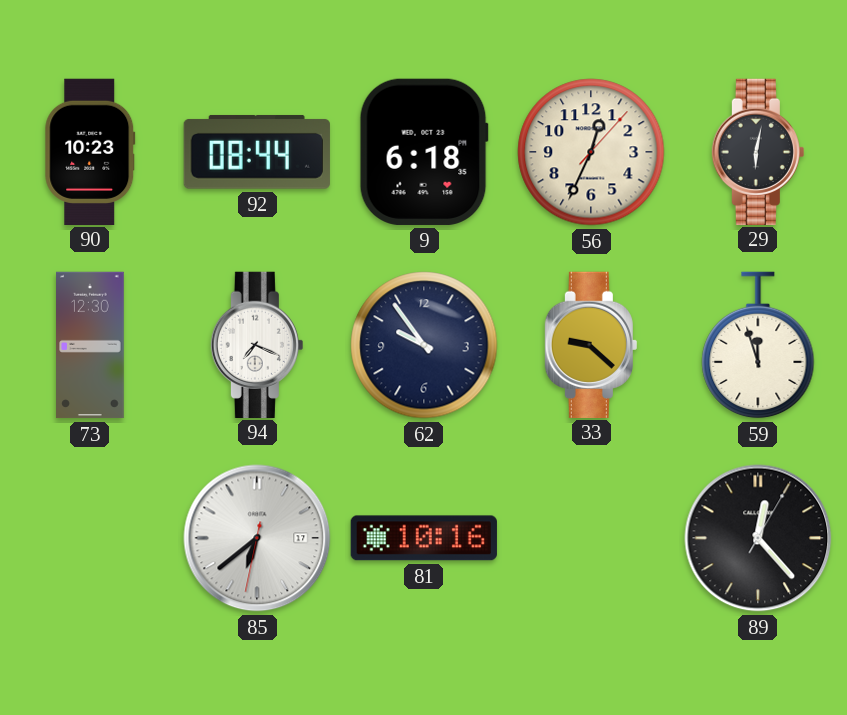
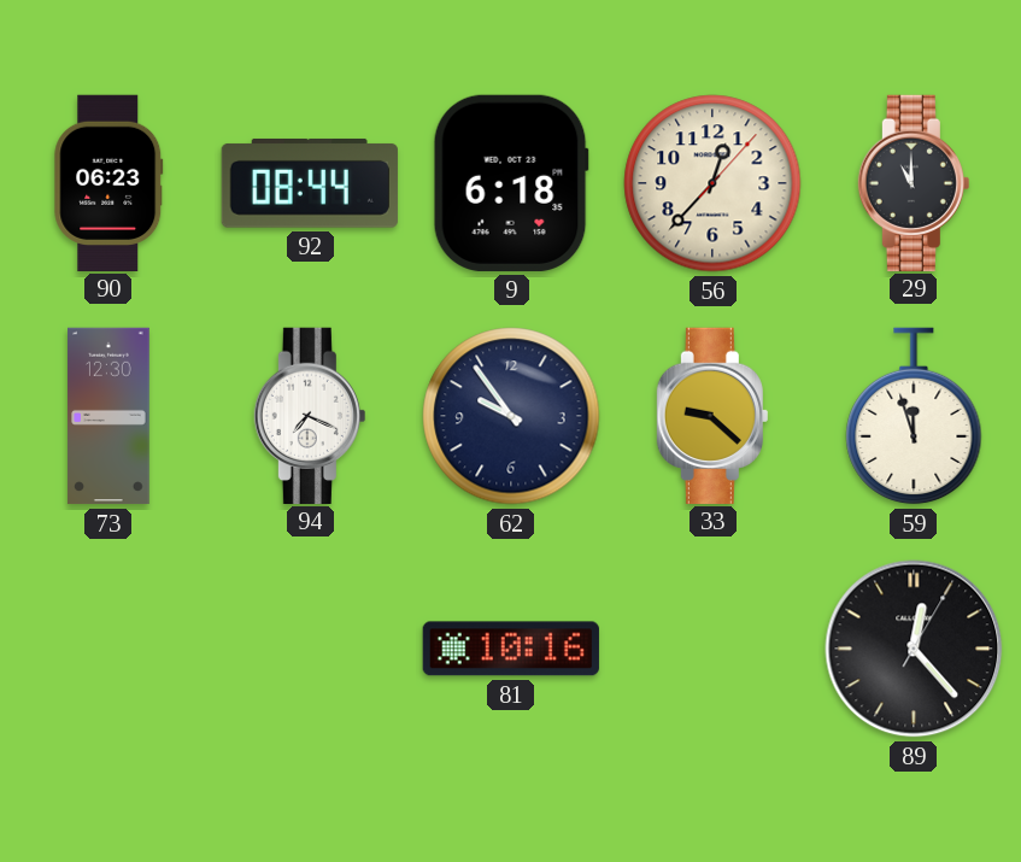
90: 10:23 -> 06:23
56: 12:34 -> 12:37
29: 6:02 -> 11:00
85: 6:38 -> none
